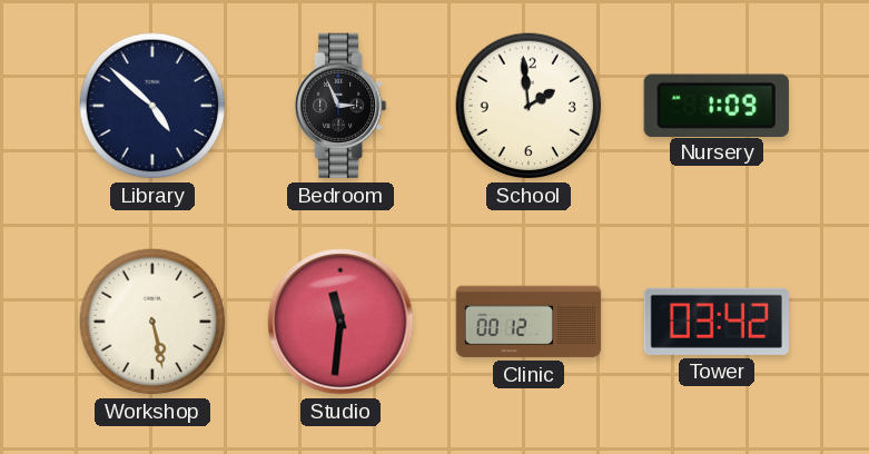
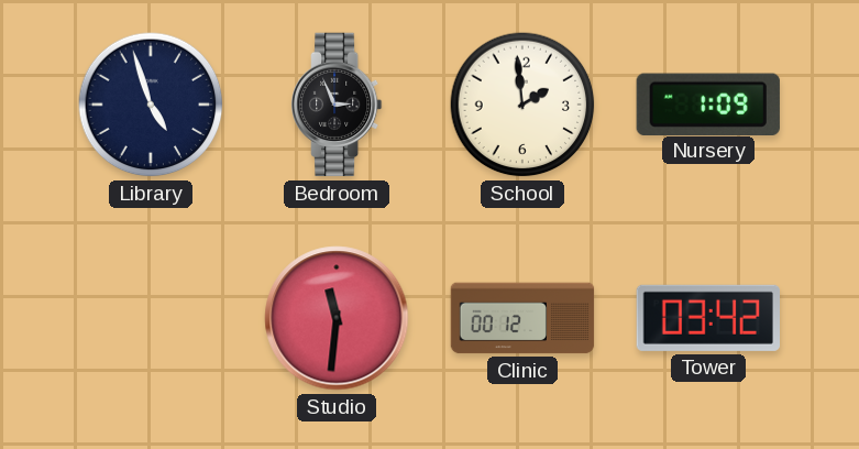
Library: 4:52 -> 4:57
Workshop: 5:28 -> none
